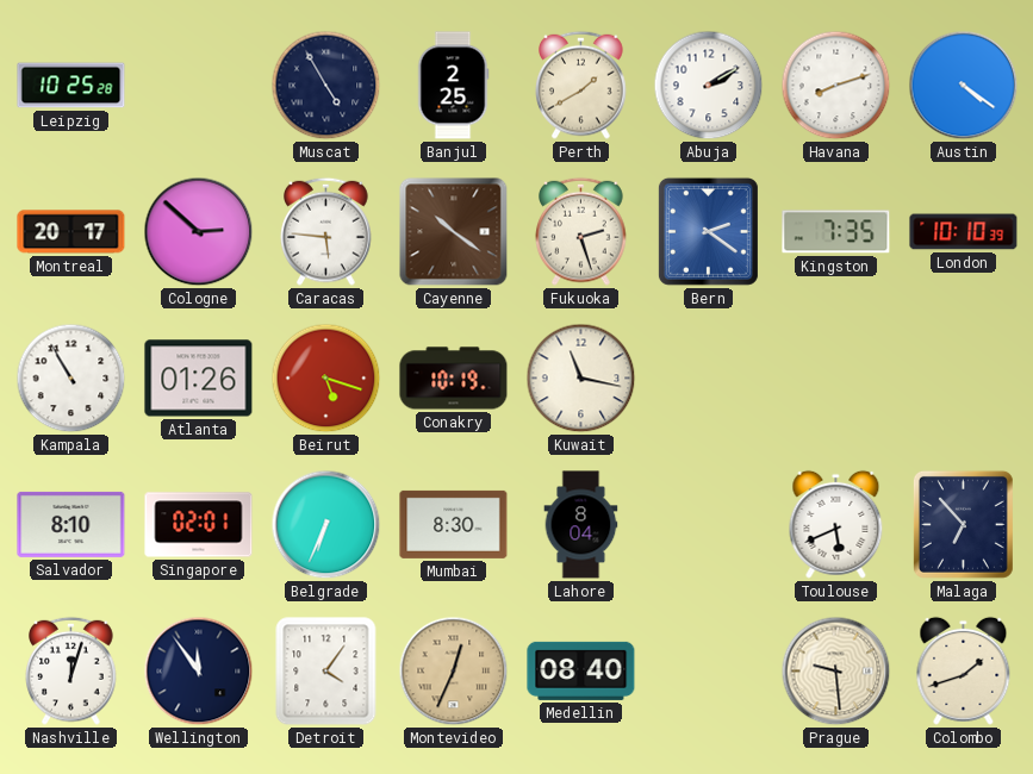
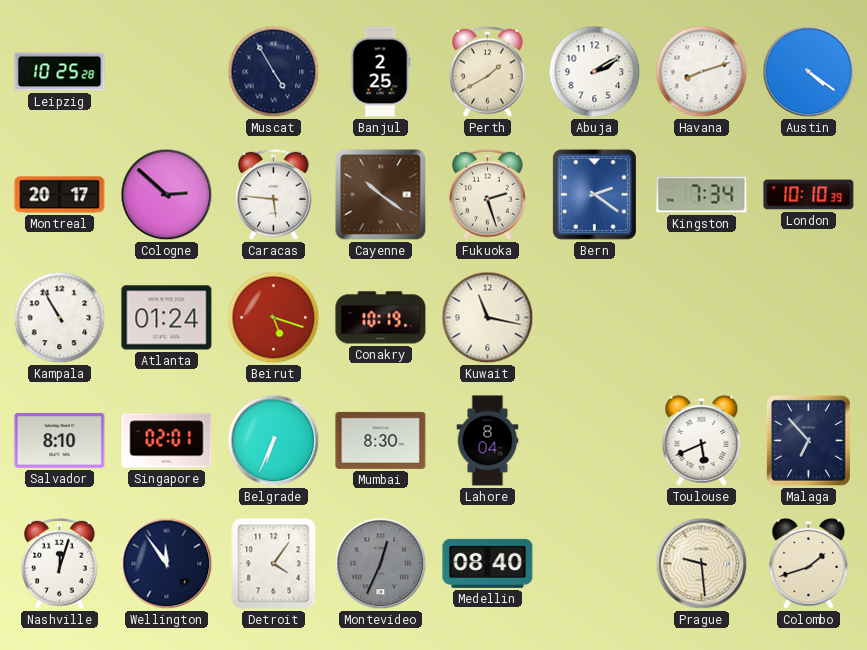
Kingston: 7:35 -> 7:34
Atlanta: 01:26 -> 01:24
Montevideo dial: champagne -> grey
